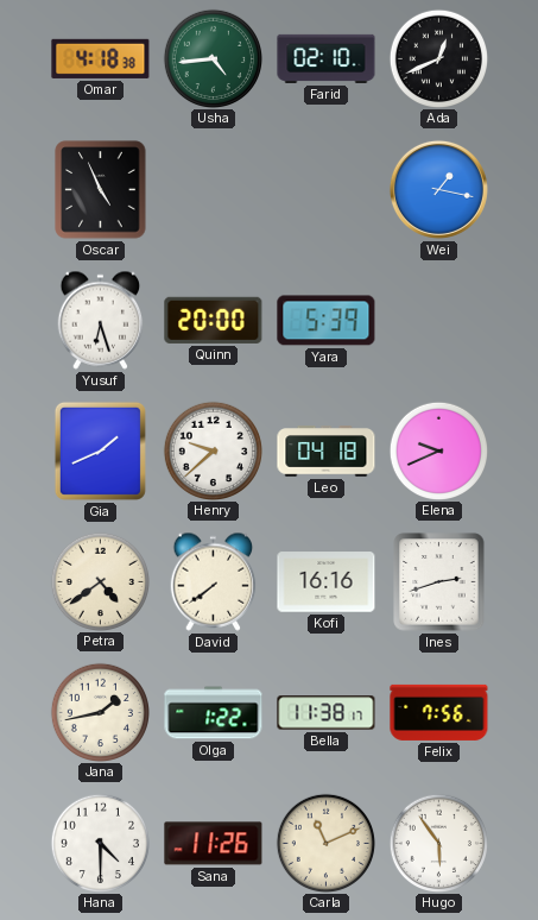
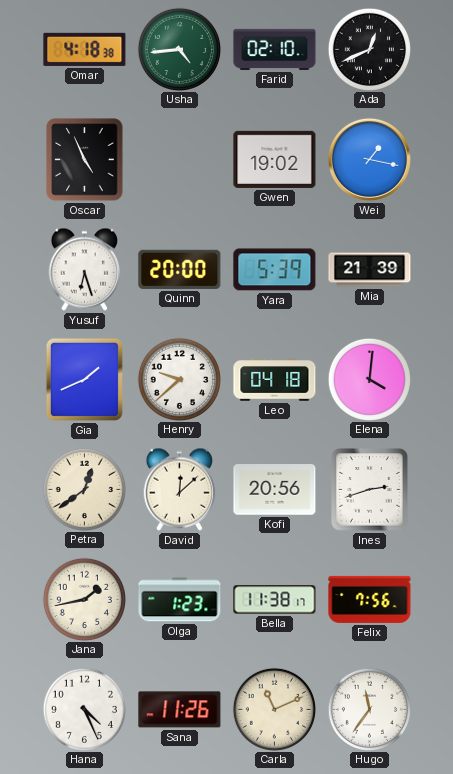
Gwen: none -> 19:02
Mia: none -> 21:39
Elena: 9:41 -> 4:01
Petra: 4:39 -> 12:39
David: 7:39 -> 12:08
Kofi: 16:16 -> 20:56
Olga: 1:22 -> 1:23
Hana: 4:30 -> 4:26
Hugo: 5:54 -> 11:36
